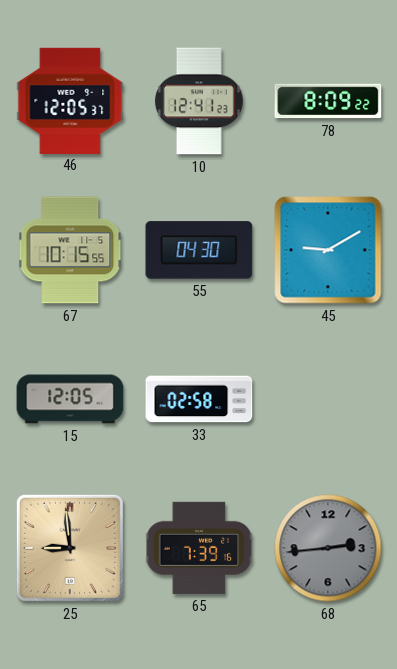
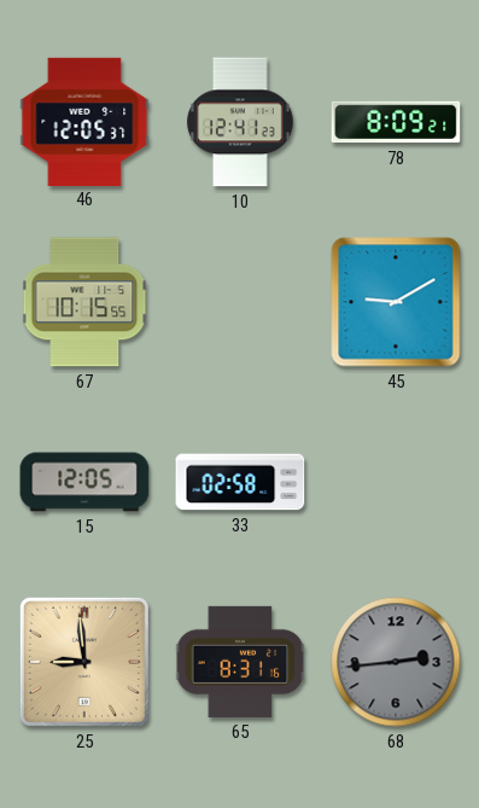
78: 8:09:22 -> 8:09:21
55: 04:30 -> none
65: 7:39 -> 8:31
